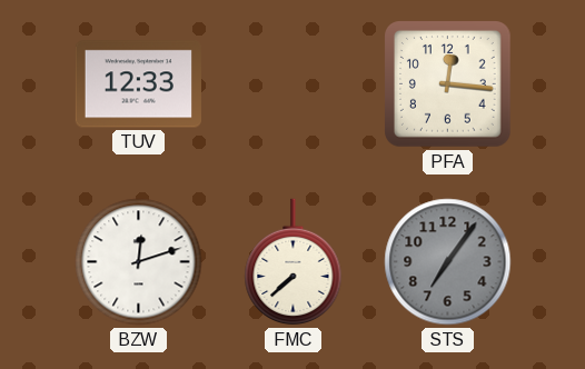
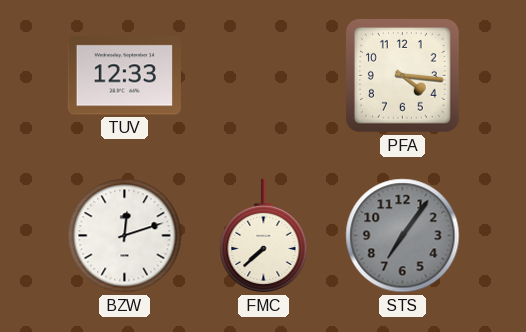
PFA: 12:16 -> 4:16
